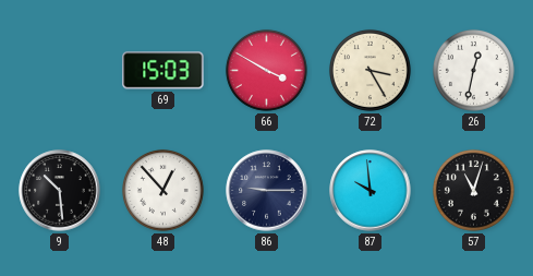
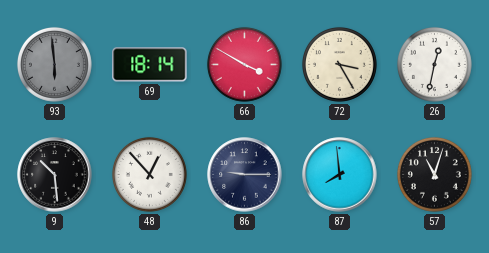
93: none -> 5:59
69: 15:03 -> 18:14
87: 9:59 -> 7:59
